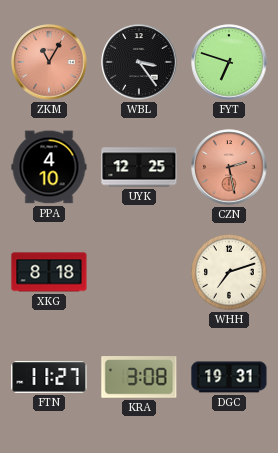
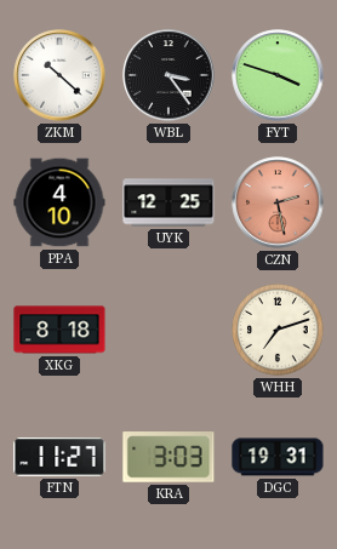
ZKM: 11:05 -> 10:22
ZKM dial: salmon -> white
FYT: 6:48 -> 3:48
KRA: 3:08 -> 3:03
